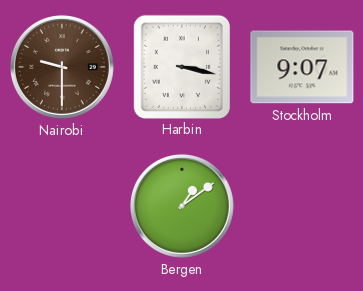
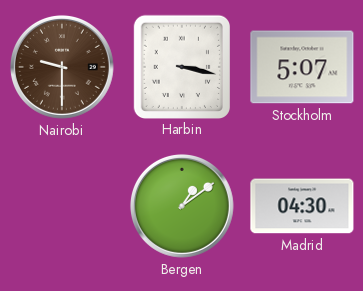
Stockholm: 9:07 -> 5:07
Madrid: none -> 04:30
